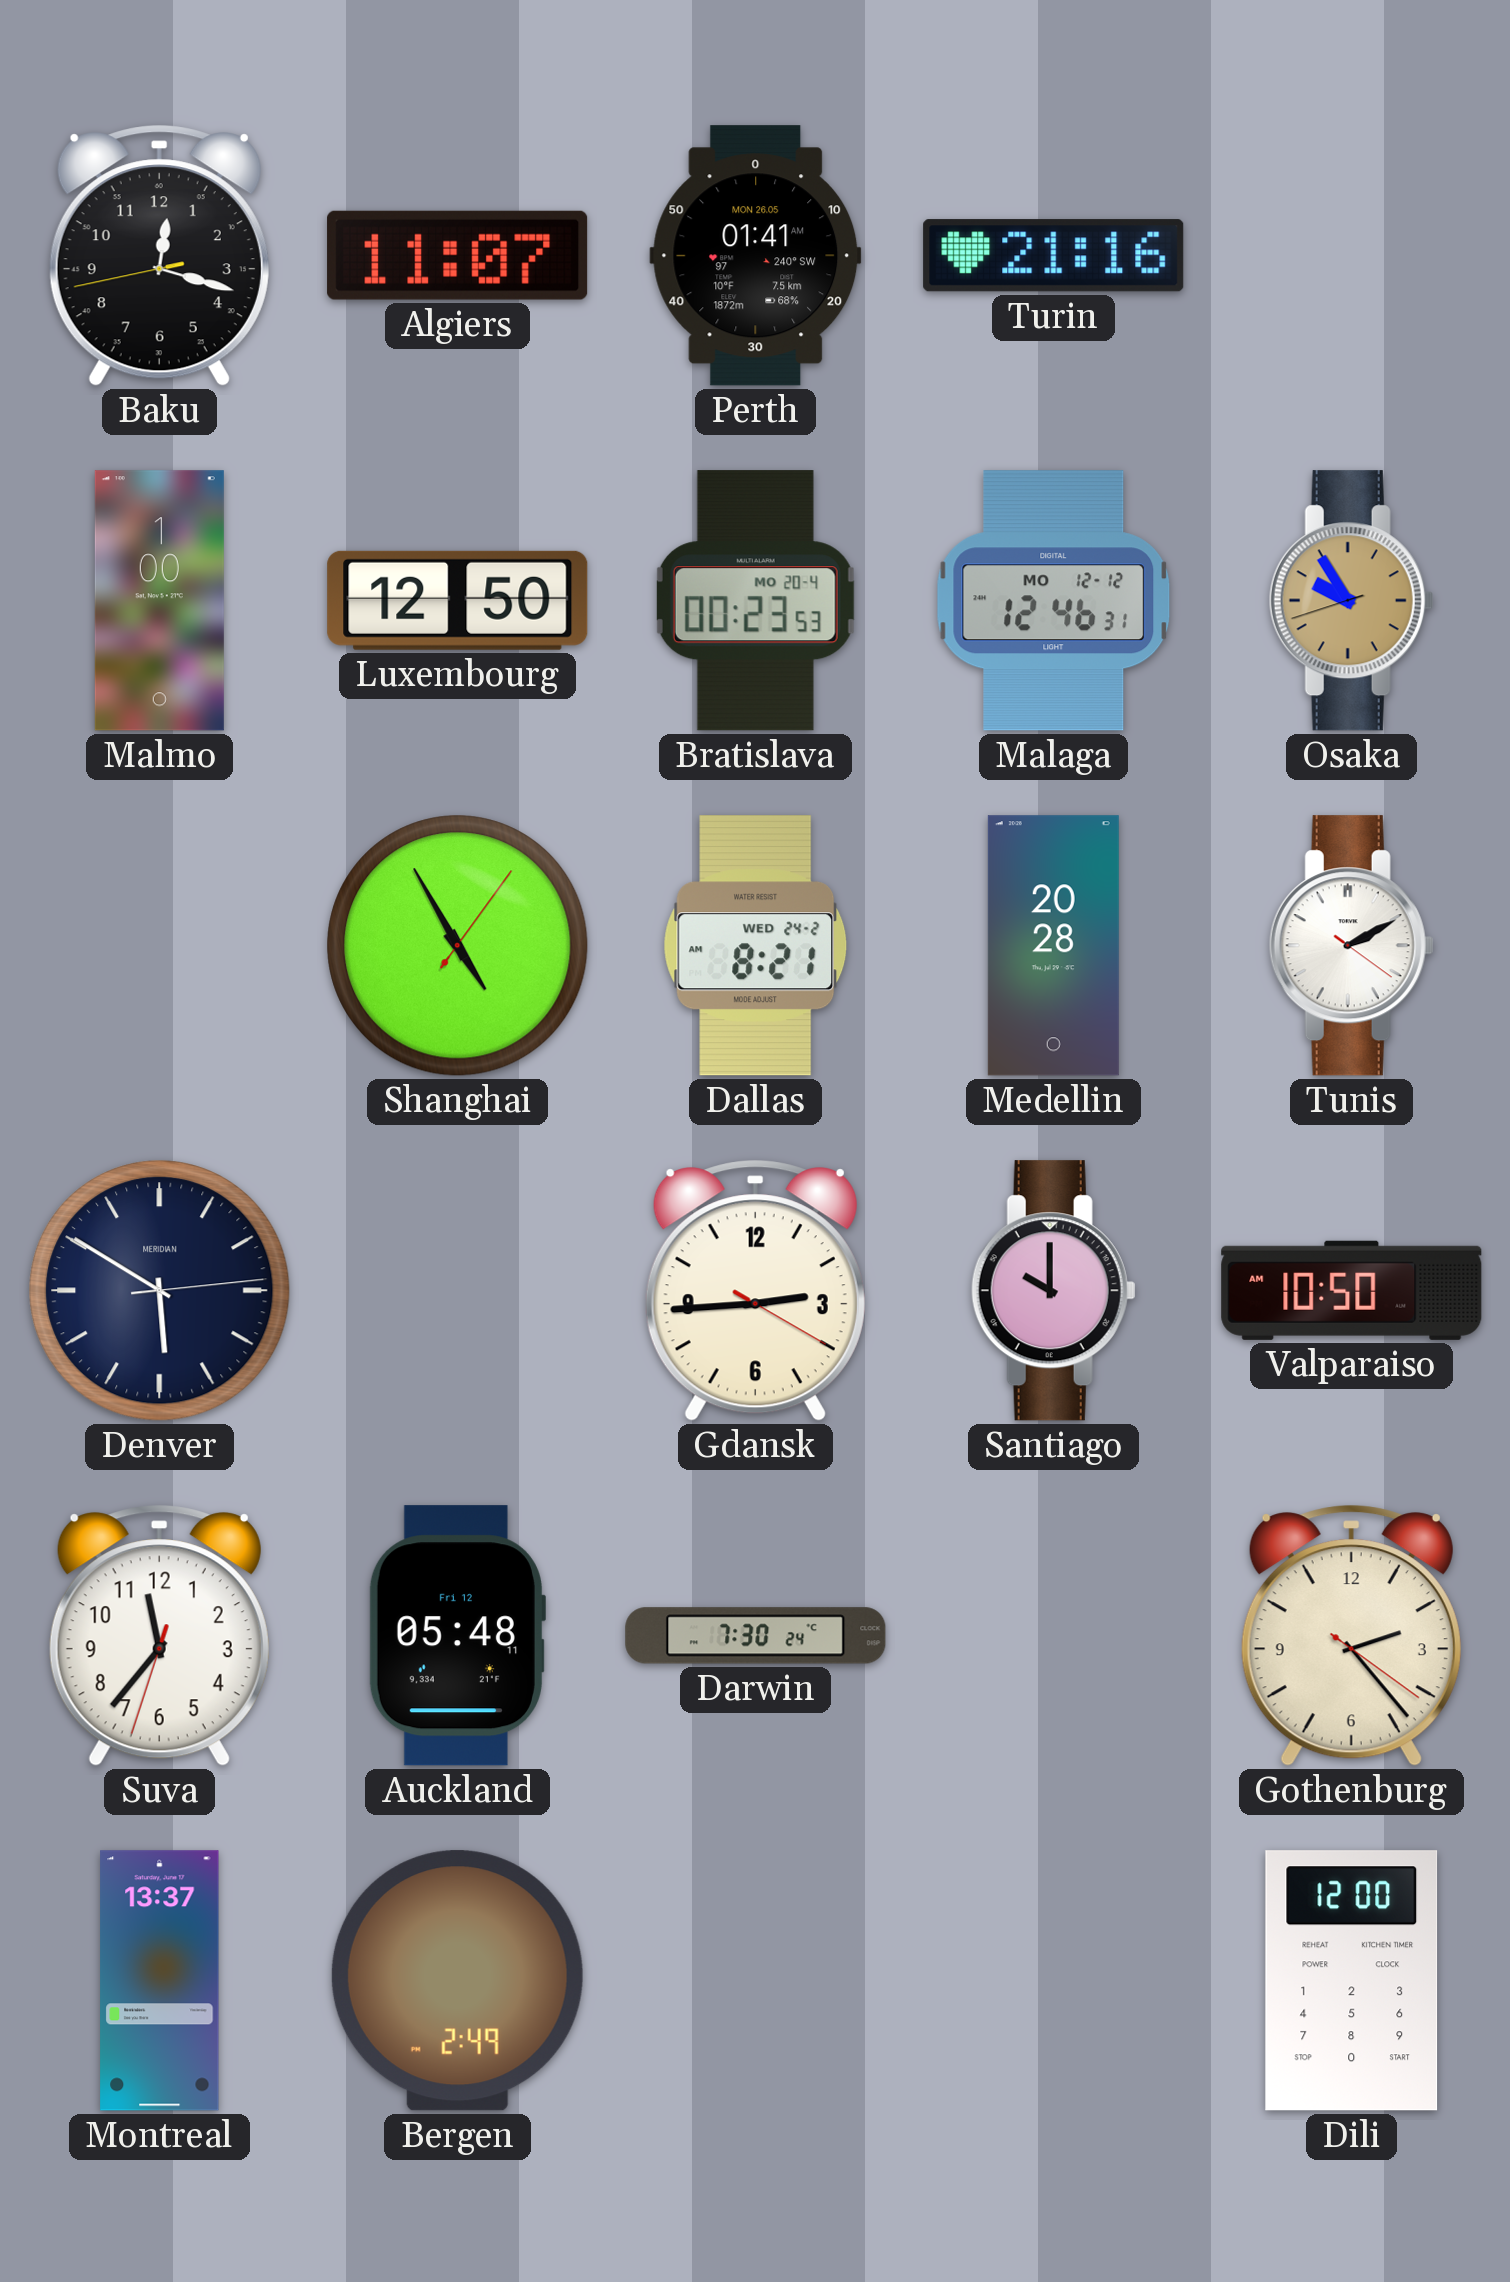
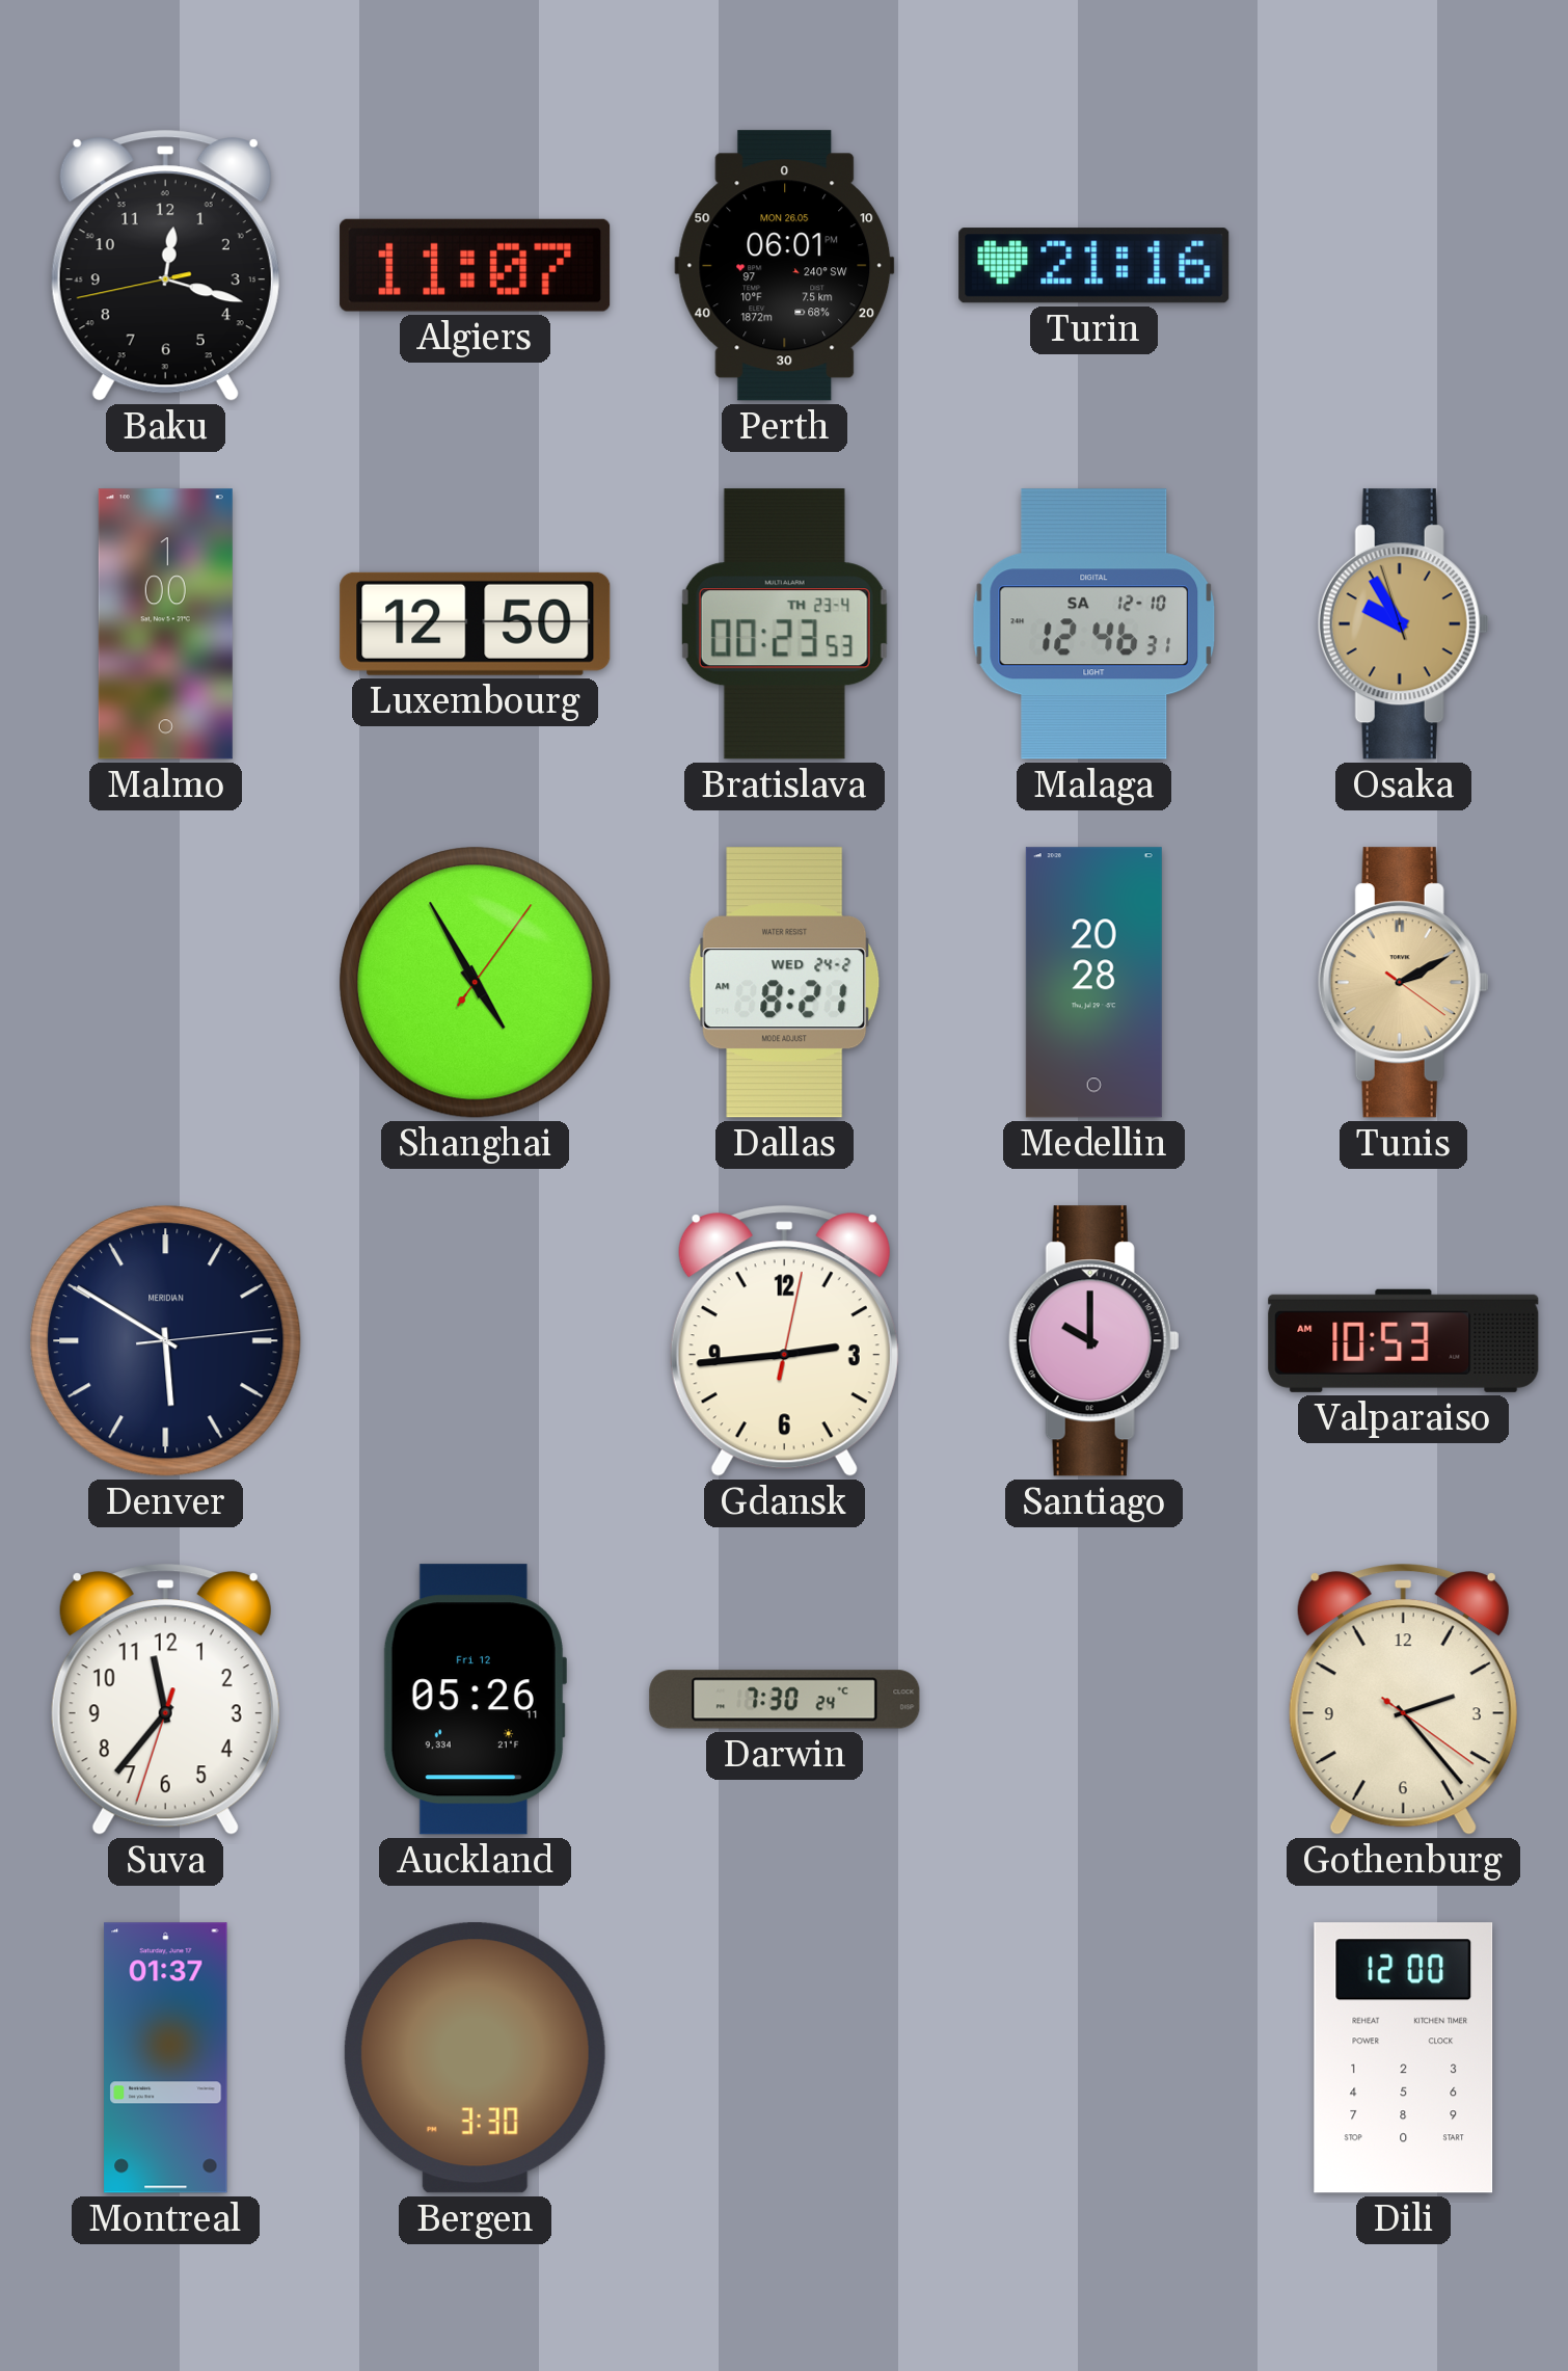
Perth: 01:41 -> 06:01
Bratislava date: MO 20-4 -> TH 23-4
Malaga date: MO 12-12 -> SA 12-10
Osaka: 9:54:42 -> 9:54:57
Tunis dial: white -> champagne
Gdansk: 2:44:20 -> 2:44:02
Valparaiso: 10:50 -> 10:53
Auckland: 05:48 -> 05:26
Montreal: 13:37 -> 01:37
Bergen: 2:49 -> 3:30
